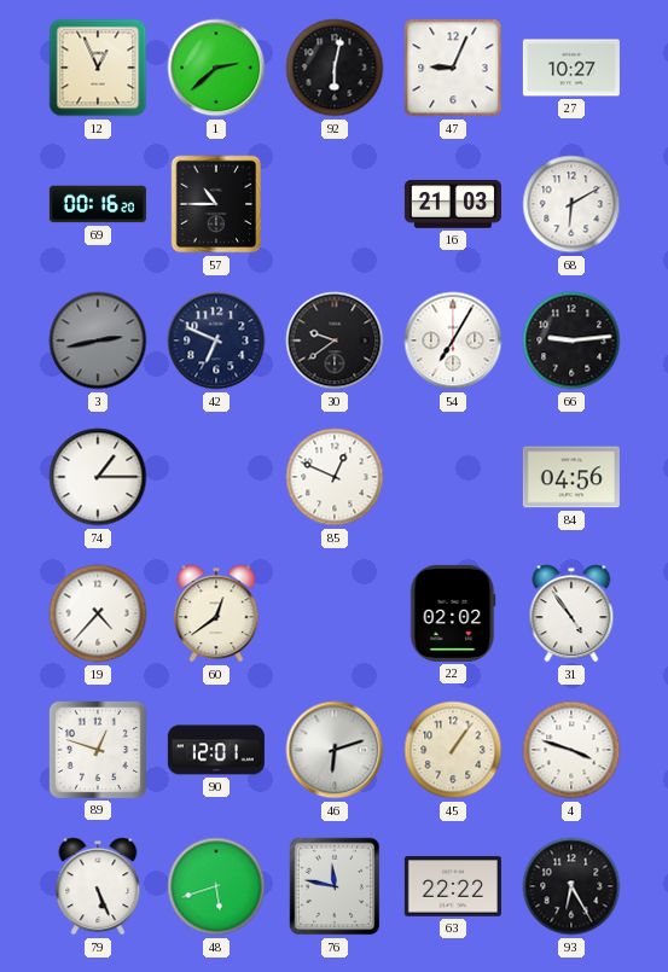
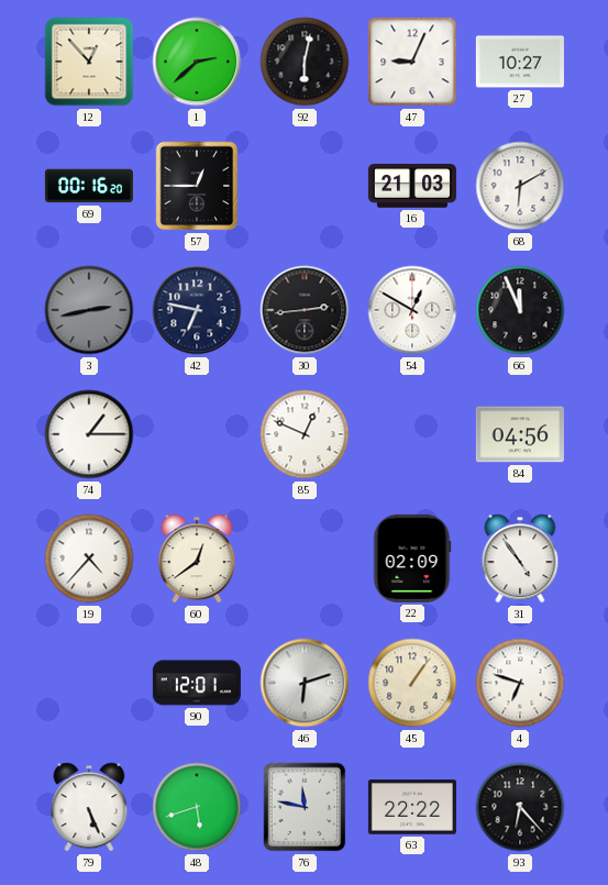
12: 12:56 -> 12:53
57: 10:45 -> 12:45
42: 6:49 -> 6:47
30: 9:39 -> 2:44
54: 7:05 -> 12:50
66: 9:14 -> 11:56
22: 02:02 -> 02:09
89: 12:48 -> none
4: 3:48 -> 6:48
93: 6:25 -> 6:23
